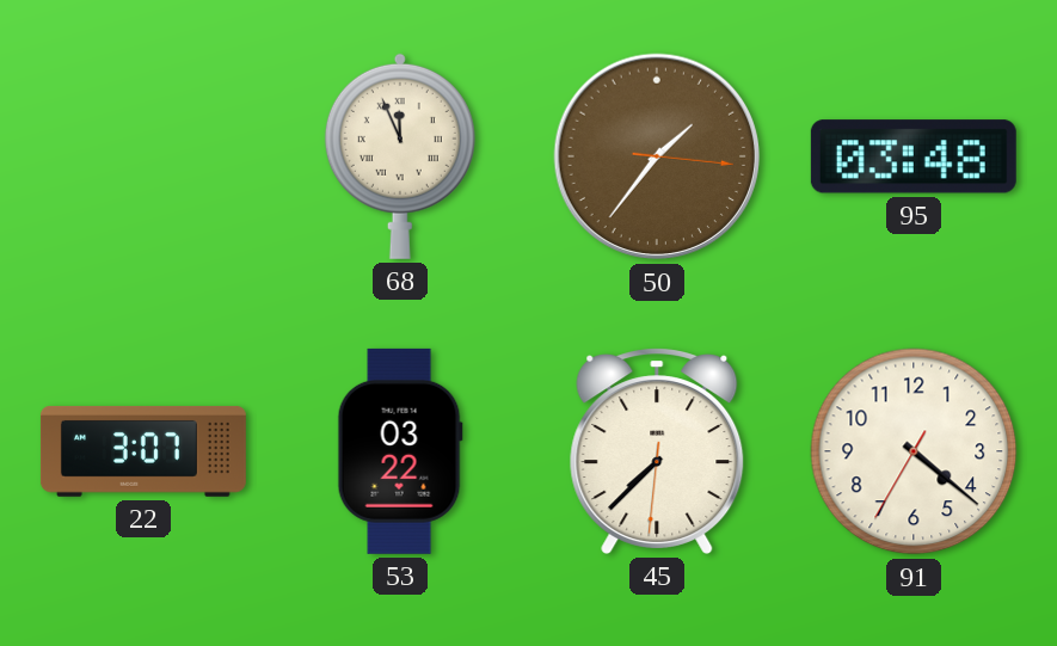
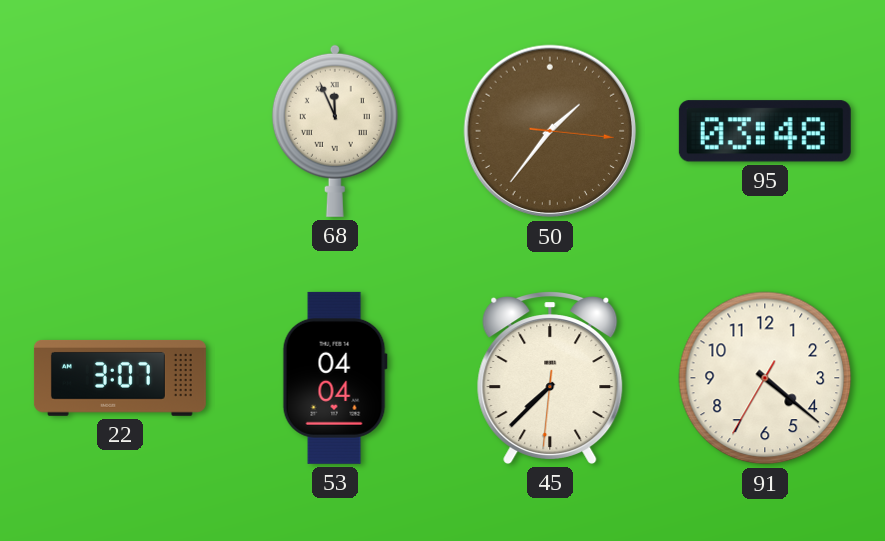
53: 03:22 -> 04:04
